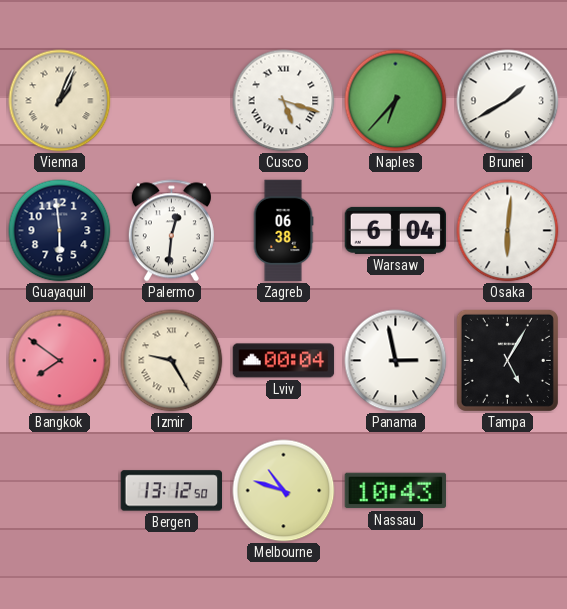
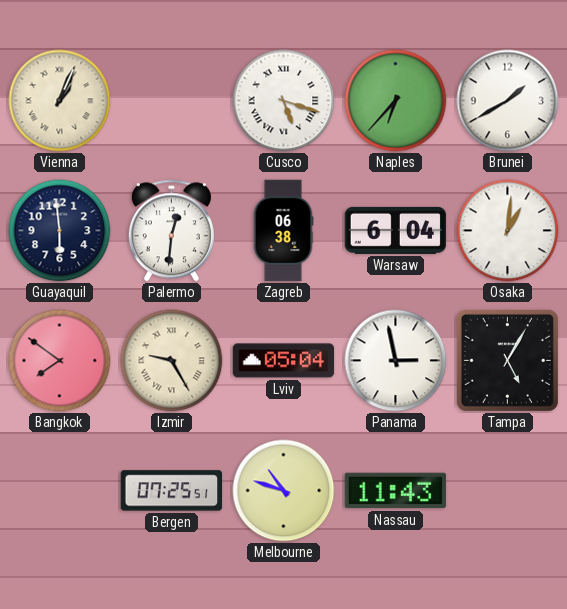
Osaka: 6:01 -> 1:01
Lviv: 00:04 -> 05:04
Bergen: 13:12 -> 07:25
Nassau: 10:43 -> 11:43
